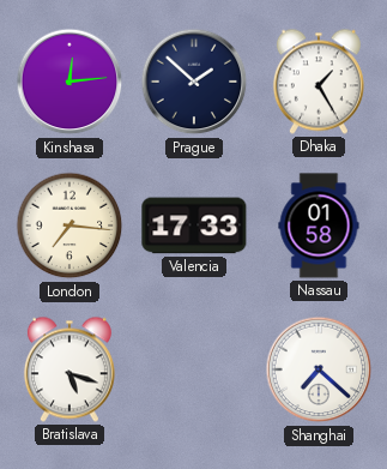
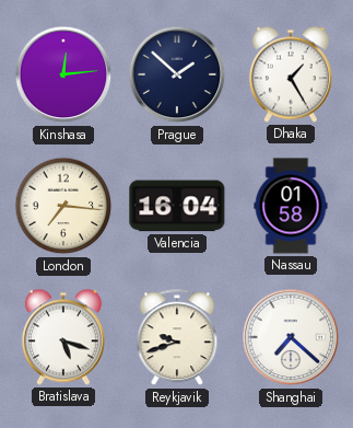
Valencia: 17:33 -> 16:04
Reykjavik: none -> 9:42
